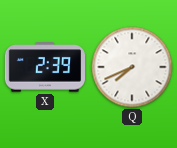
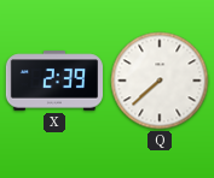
Q: 7:41 -> 7:38
